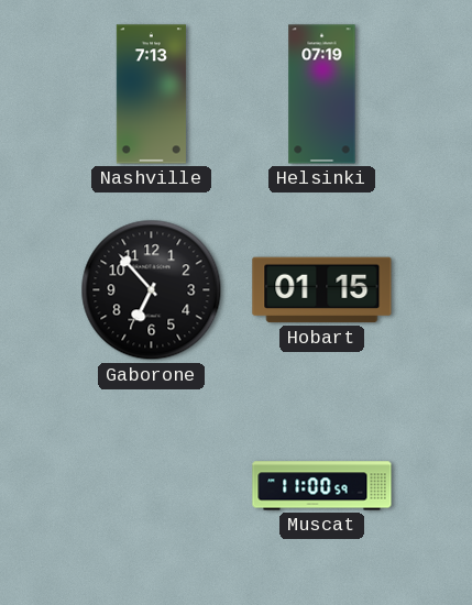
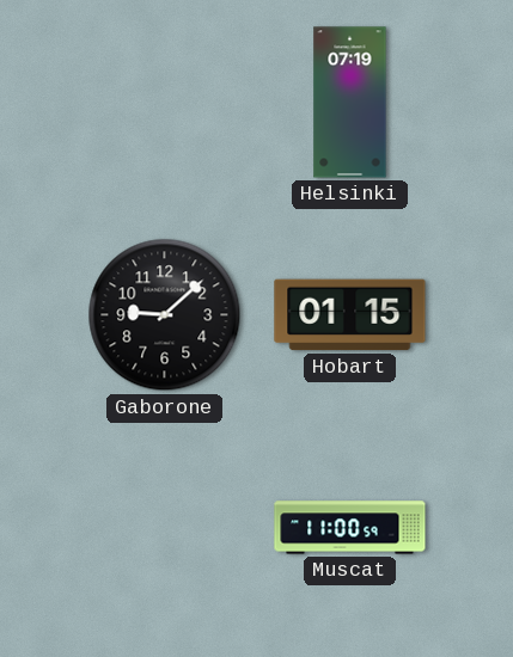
Nashville: 7:13 -> none
Gaborone: 6:53 -> 9:08
